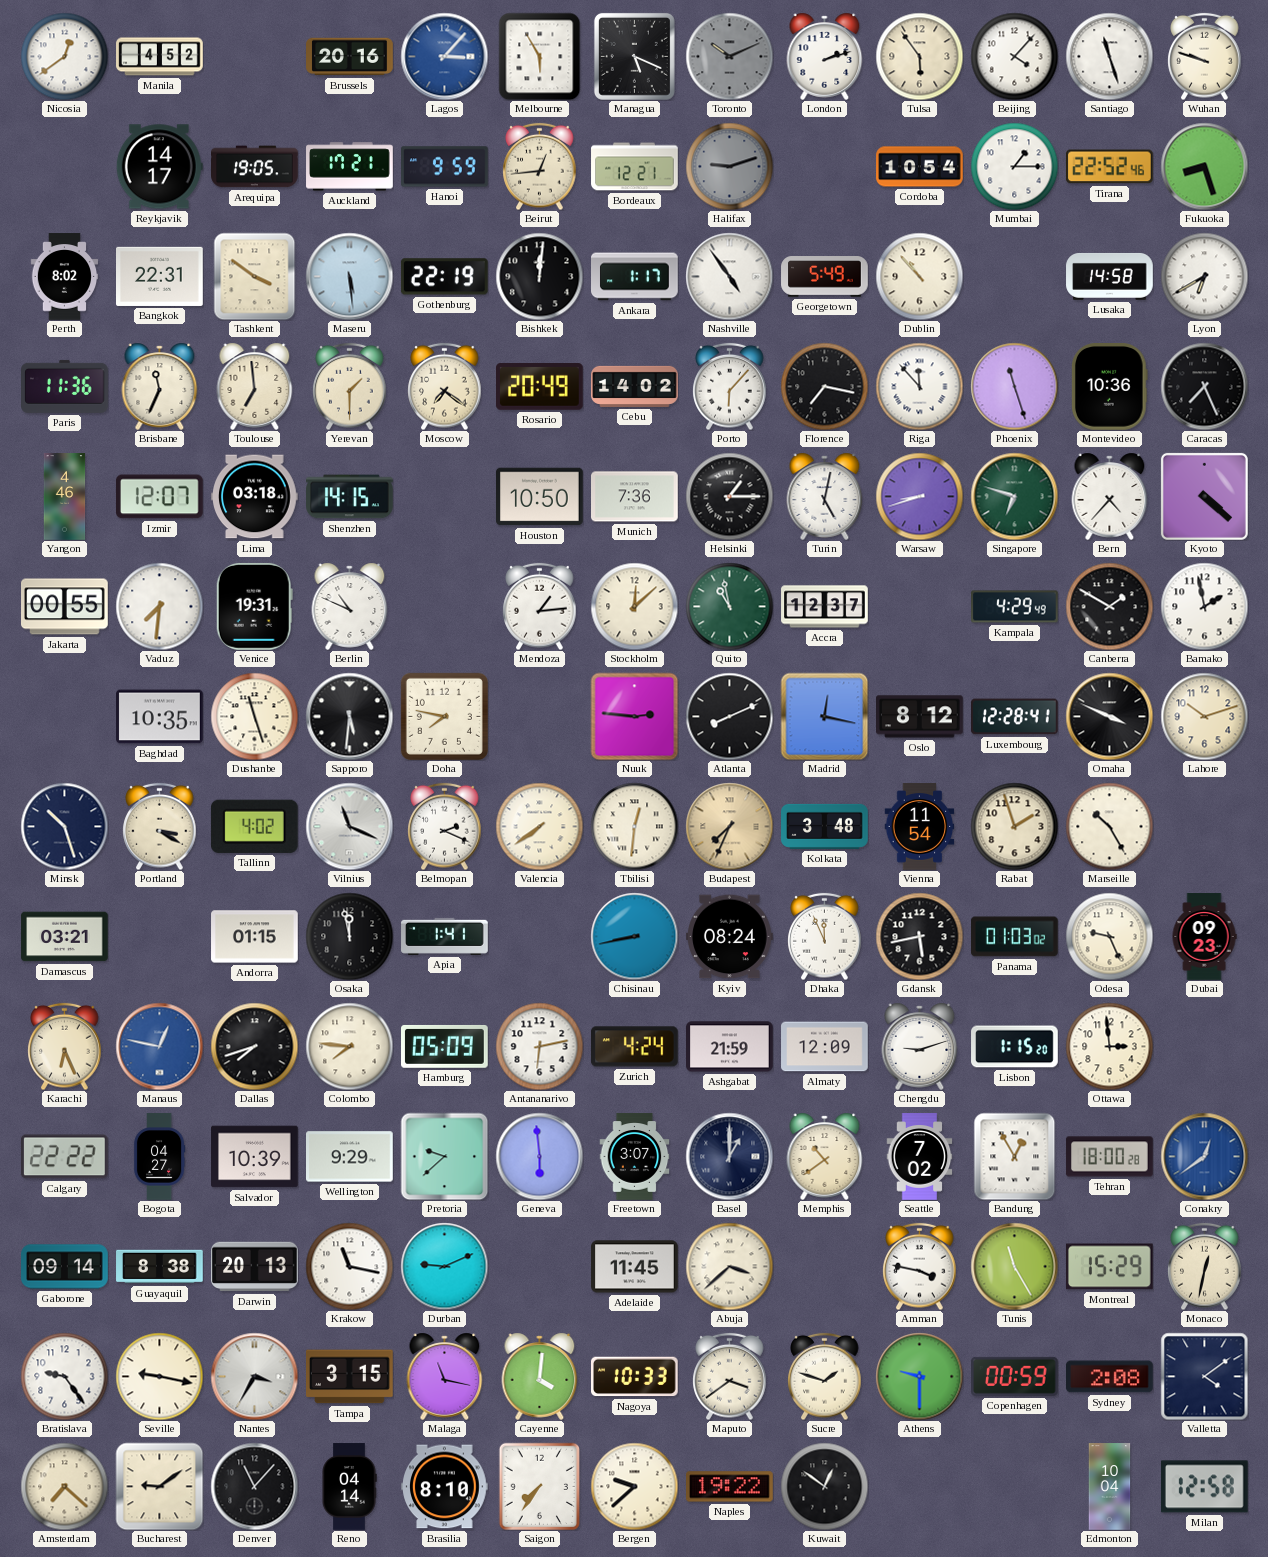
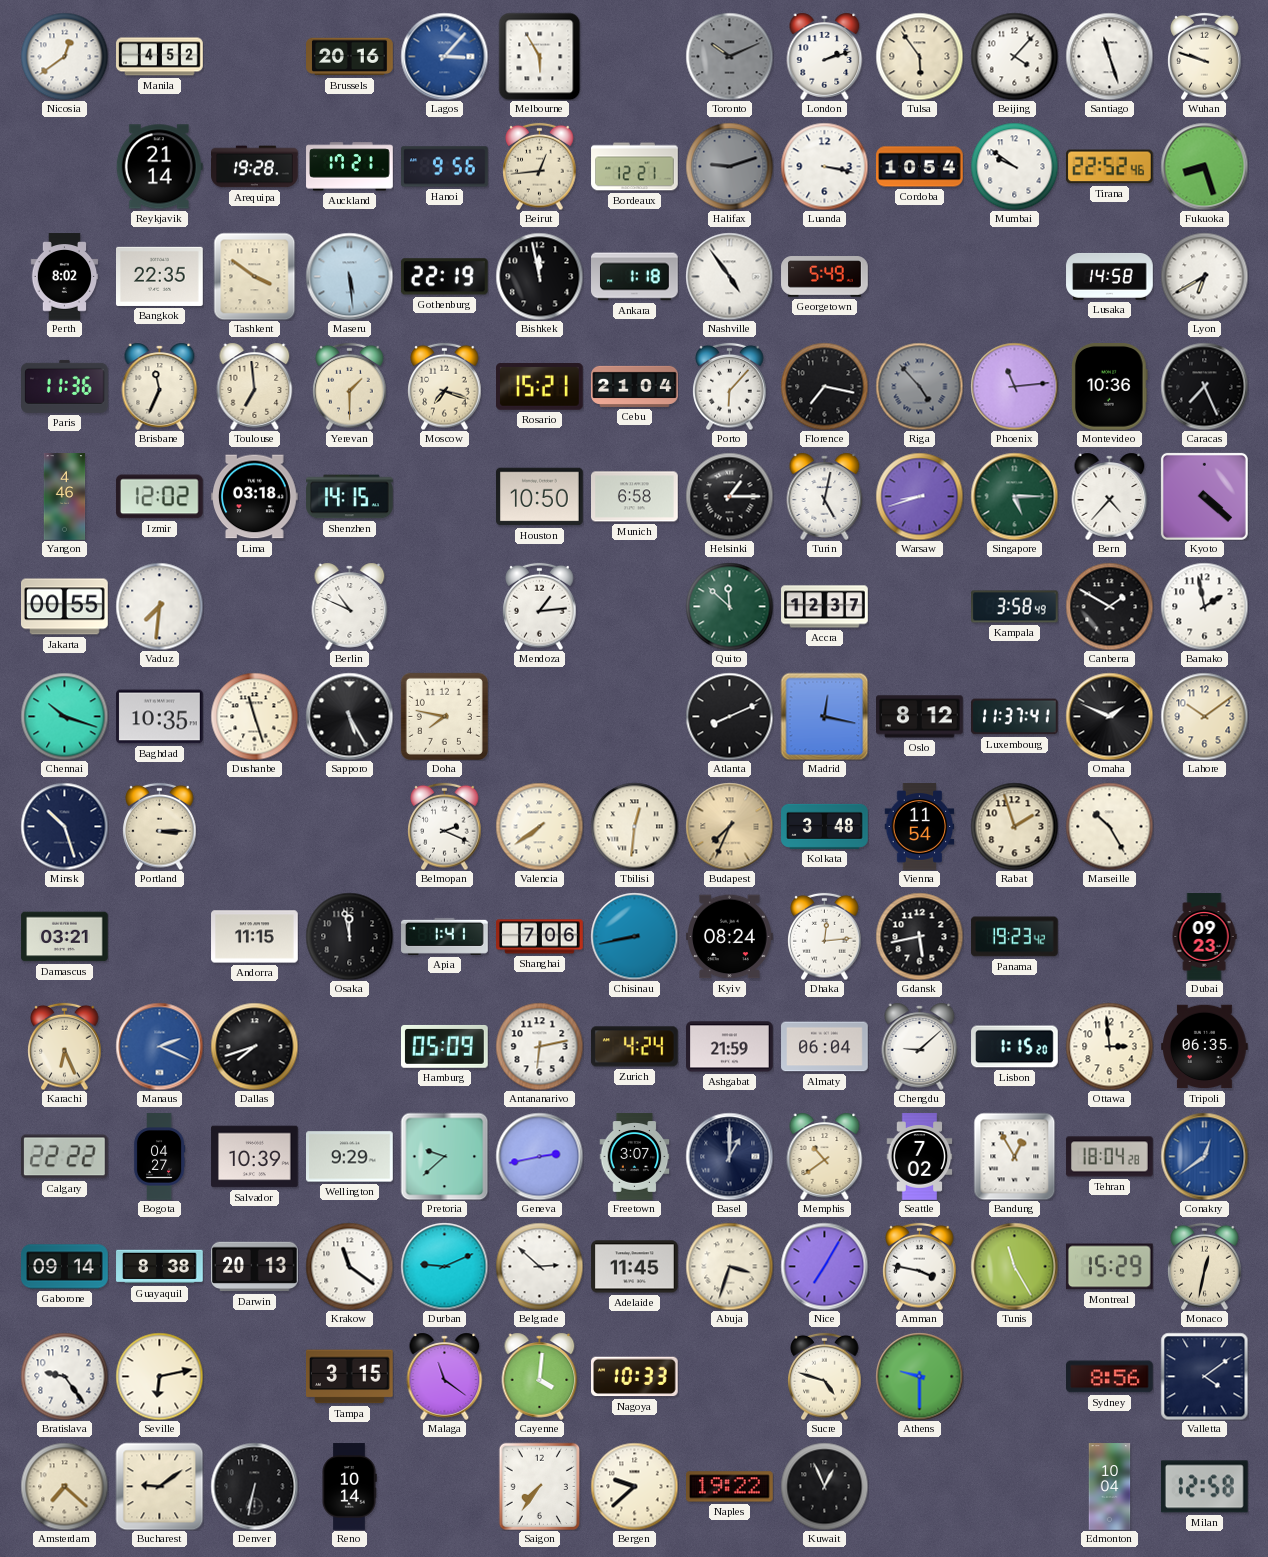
Managua: 5:19 -> none
Reykjavik: 14:17 -> 21:14
Arequipa: 19:05 -> 19:28
Hanoi: 9:59 -> 9:56
Luanda: none -> 3:17
Mumbai: 1:15 -> 9:51
Bangkok: 22:31 -> 22:35
Bishkek: 12:01 -> 11:58
Ankara: 1:17 -> 1:18
Dublin: 10:53 -> none
Moscow: 7:21 -> 7:18
Rosario: 20:49 -> 15:21
Cebu: 14:02 -> 21:04
Riga: 11:53 -> 4:53
Riga dial: white -> grey
Phoenix: 11:27 -> 11:14
Izmir: 12:07 -> 12:02
Munich: 7:36 -> 6:58
Singapore: 6:48 -> 5:15
Venice: 19:31 -> none
Stockholm: 12:08 -> none
Quito: 10:58 -> 11:52
Kampala: 4:29 -> 3:58
Chennai: none -> 10:18
Sapporo: 5:31 -> 5:25
Nuuk: 2:46 -> none
Luxembourg: 12:28 -> 11:37
Omaha: 3:49 -> 1:49
Lahore: 10:12 -> 10:09
Portland: 3:20 -> 3:15
Tallinn: 4:02 -> none
Vilnius: 11:19 -> none
Andorra: 01:15 -> 11:15
Shanghai: none -> 7:06
Dhaka: 11:56 -> 12:14
Panama: 01:03 -> 19:23
Odesa: 9:26 -> none
Manaus: 12:47 -> 2:19
Colombo: 7:46 -> none
Almaty: 12:09 -> 06:04
Chengdu: 9:12 -> 9:08
Tripoli: none -> 06:35
Geneva: 5:59 -> 2:43
Tehran: 18:00 -> 18:04
Krakow: 11:17 -> 11:21
Belgrade: none -> 2:52
Abuja: 3:38 -> 3:33
Nice: none -> 7:05
Seville: 9:17 -> 6:13
Nantes: 3:35 -> none
Malaga: 11:17 -> 11:21
Maputo: 3:39 -> none
Sucre: 1:48 -> 4:48
Copenhagen: 00:59 -> none
Sydney: 2:08 -> 8:56
Denver: 11:07 -> 6:32
Reno: 04:14 -> 10:14
Brasilia: 8:10 -> none
Kuwait: 12:51 -> 12:56
